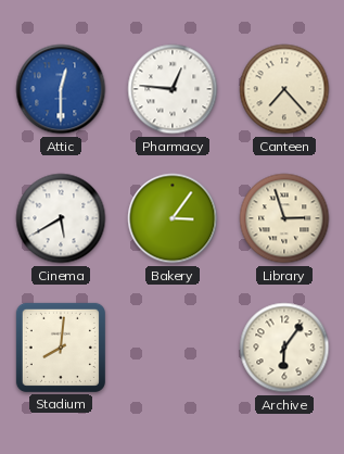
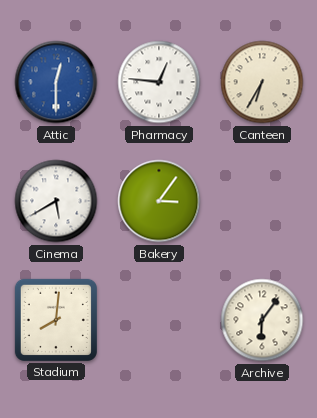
Canteen: 7:23 -> 6:35
Library: 2:57 -> none
